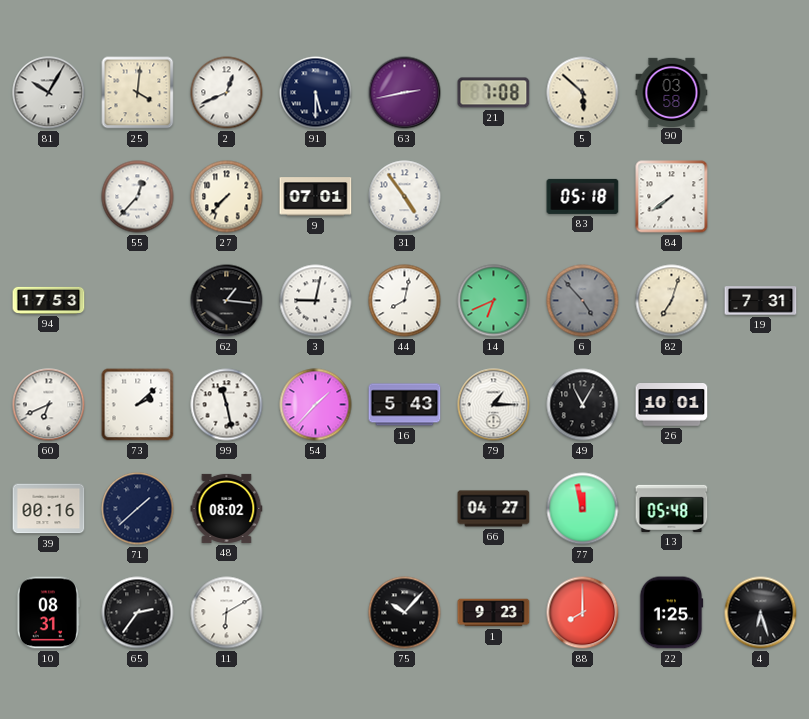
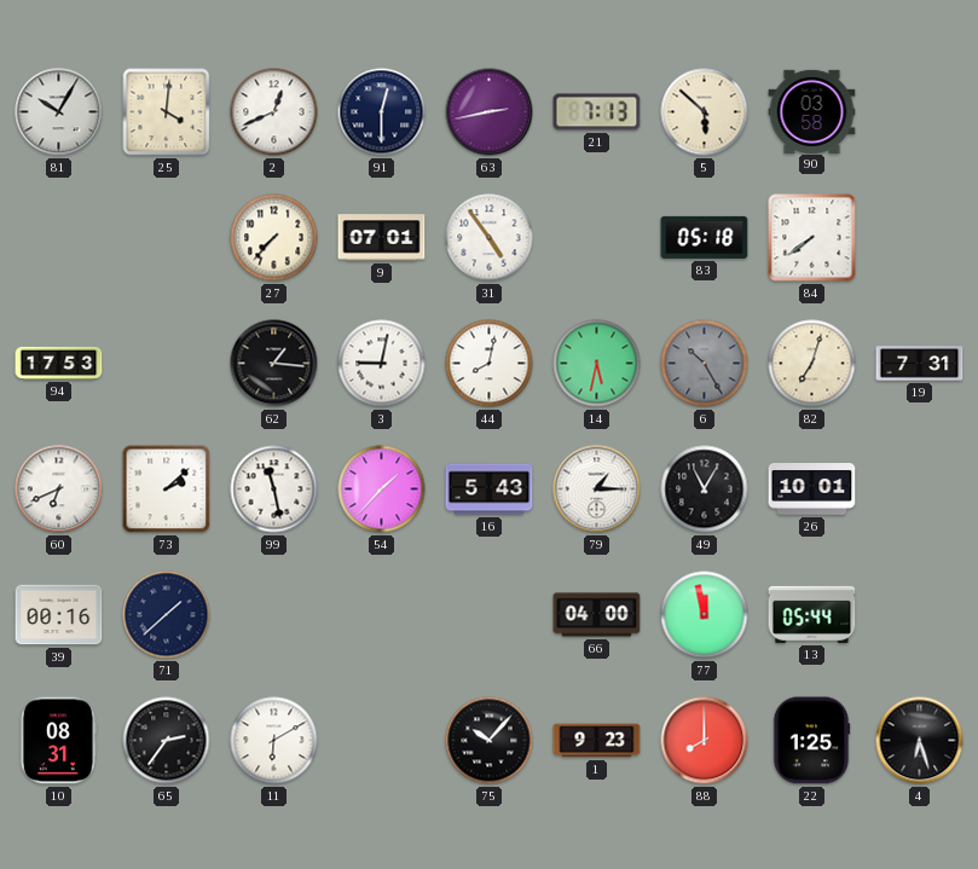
91: 5:30 -> 12:30
21: 7:08 -> 7:13
55: 12:37 -> none
14: 6:41 -> 5:32
6: 4:53 -> 10:25
48: 08:02 -> none
66: 04:27 -> 04:00
13: 05:48 -> 05:44
